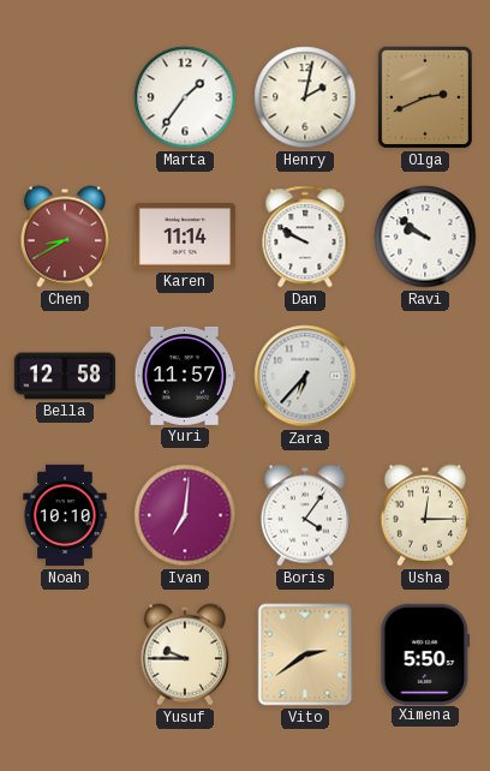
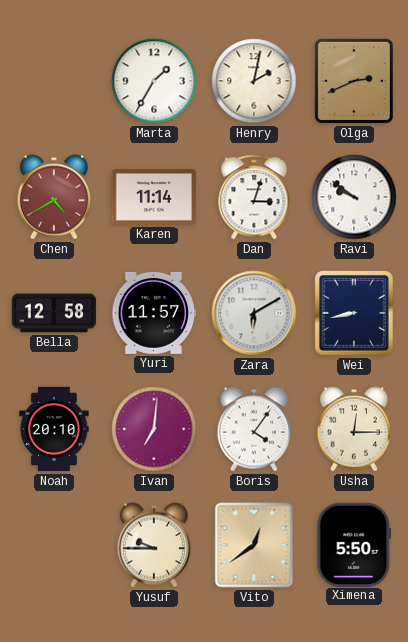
Marta: 1:36 -> 1:35
Chen: 8:40 -> 4:40
Dan: 9:50 -> 3:03
Zara: 6:37 -> 6:10
Wei: none -> 8:43
Noah: 10:10 -> 20:10
Vito: 2:39 -> 12:39
